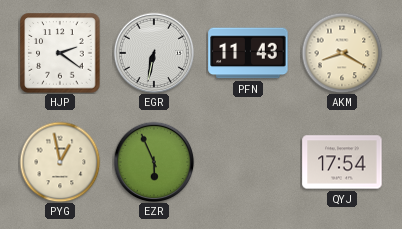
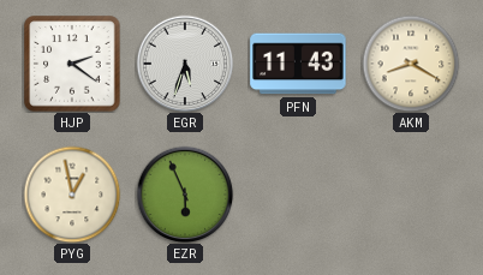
EGR: 6:32 -> 5:33
QYJ: 17:54 -> none
